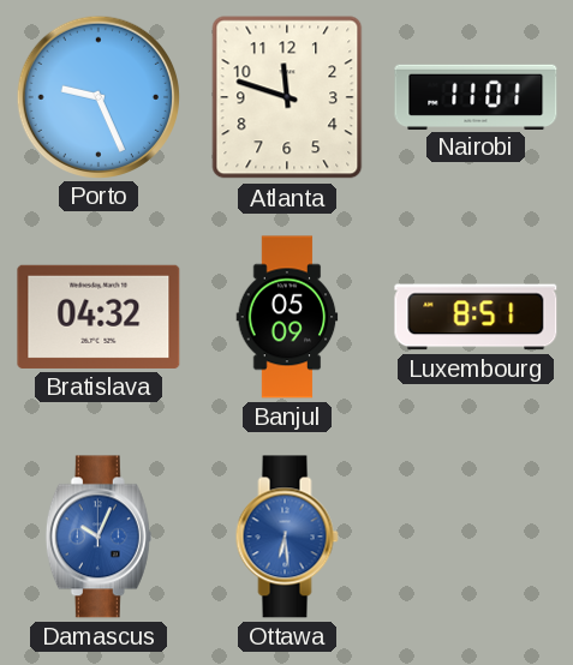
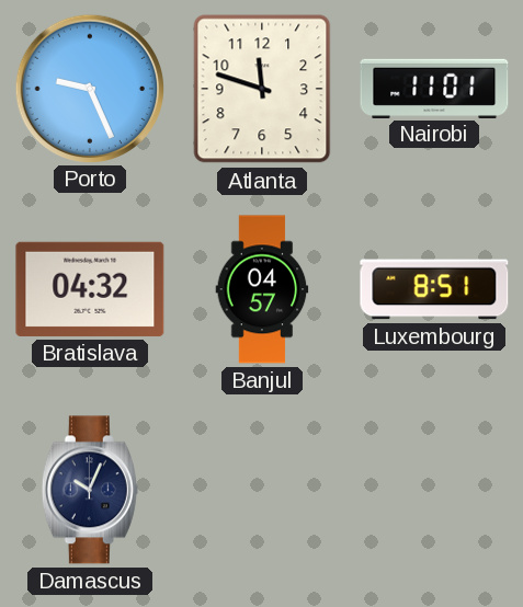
Banjul: 05:09 -> 04:57
Damascus dial: blue -> navy
Ottawa: 6:29 -> none
